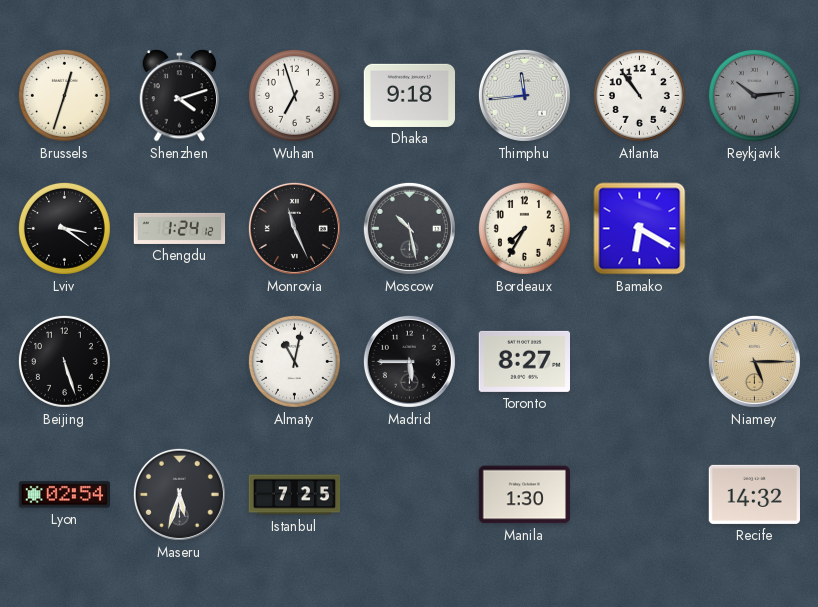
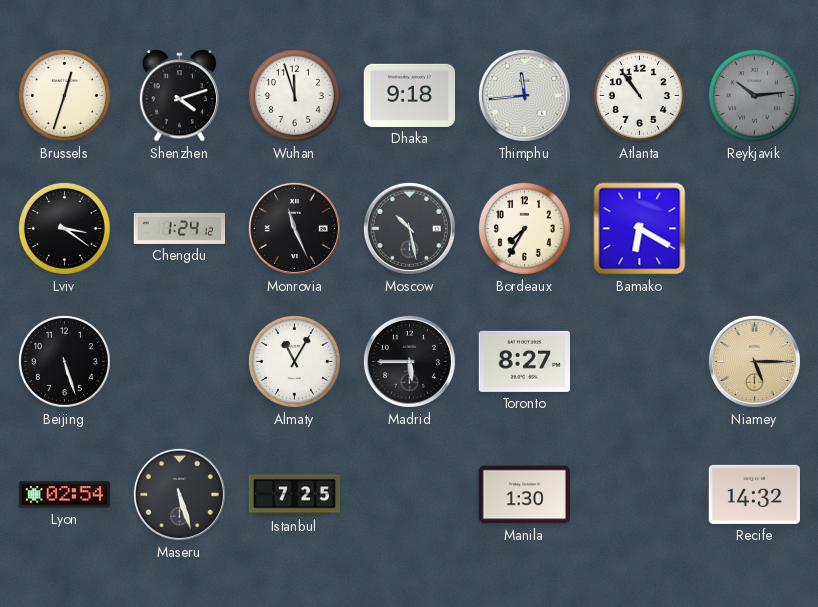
Wuhan: 6:57 -> 11:57
Almaty: 11:02 -> 11:05
Maseru: 5:33 -> 5:27
